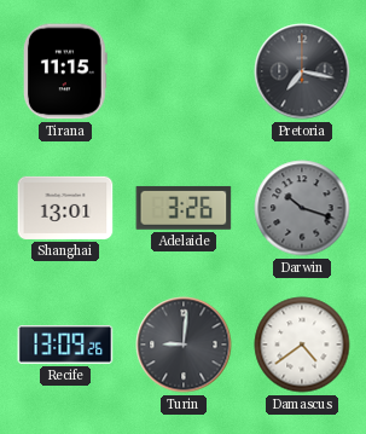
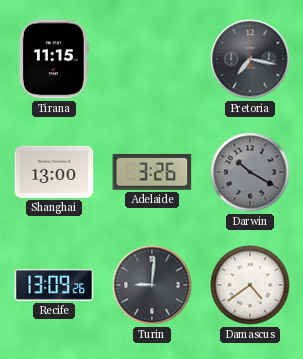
Shanghai: 13:01 -> 13:00
Darwin: 10:18 -> 10:20
